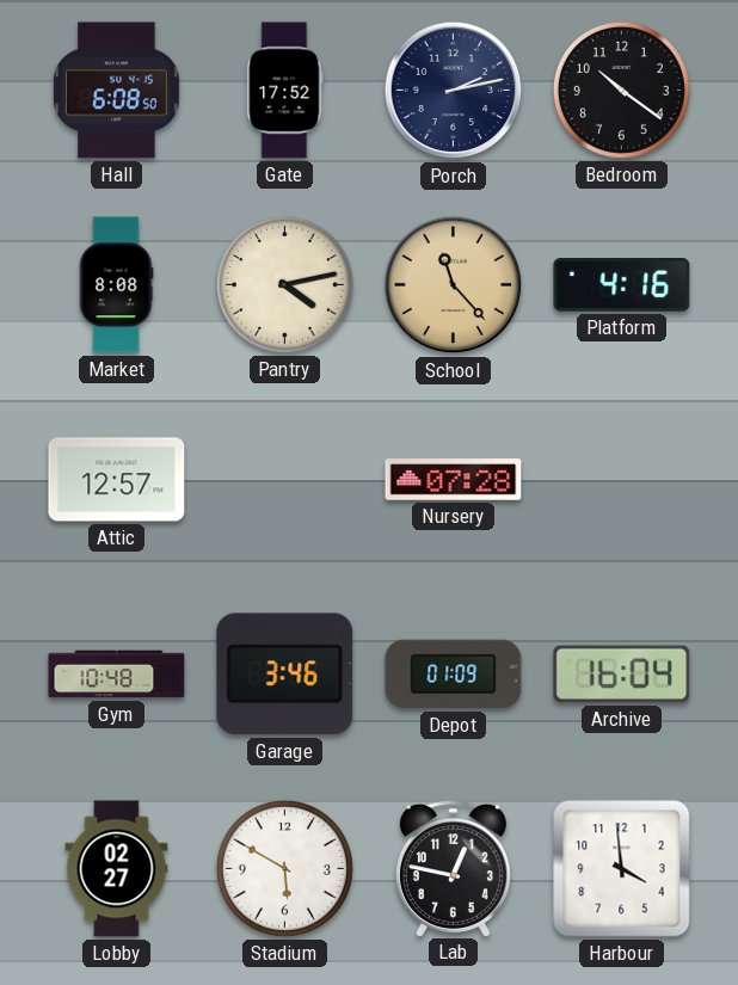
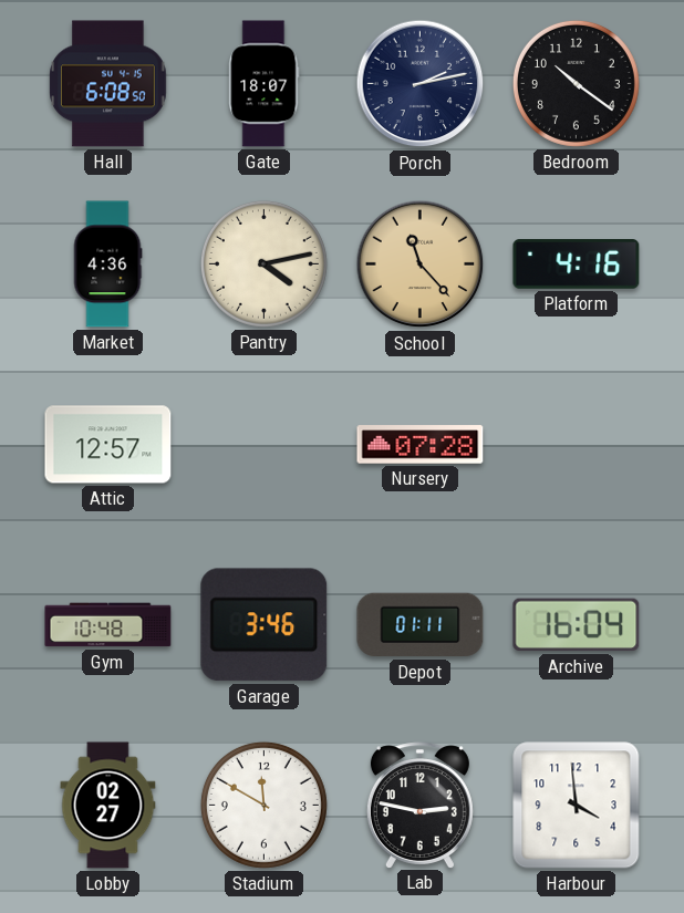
Gate: 17:52 -> 18:07
Market: 8:08 -> 4:36
Depot: 01:09 -> 01:11
Stadium: 5:50 -> 11:50
Lab: 12:47 -> 2:47
